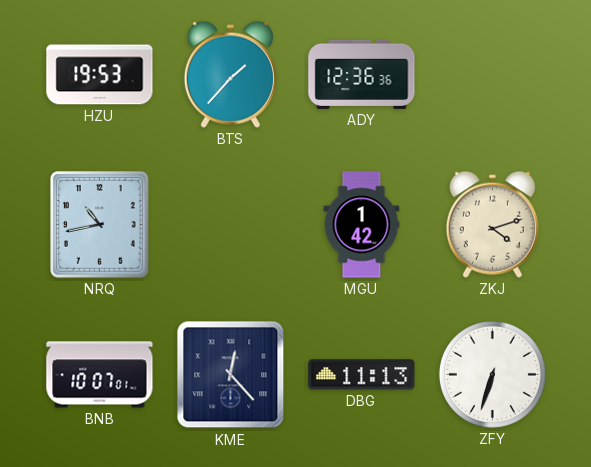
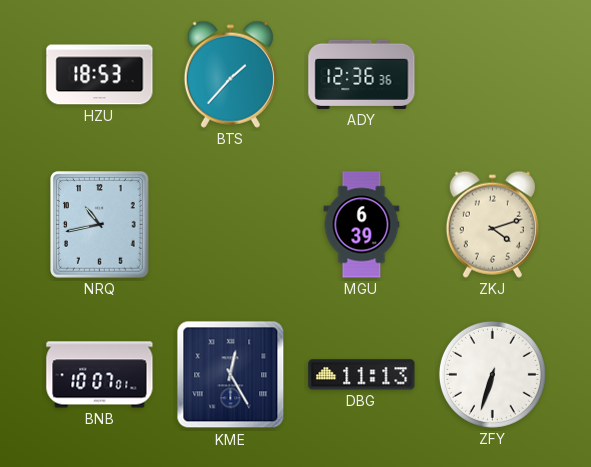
HZU: 19:53 -> 18:53
MGU: 1:42 -> 6:39
KME: 12:23 -> 12:25
